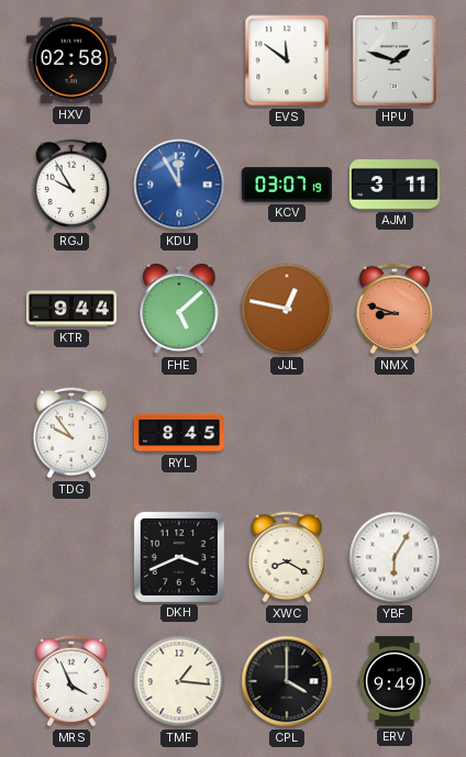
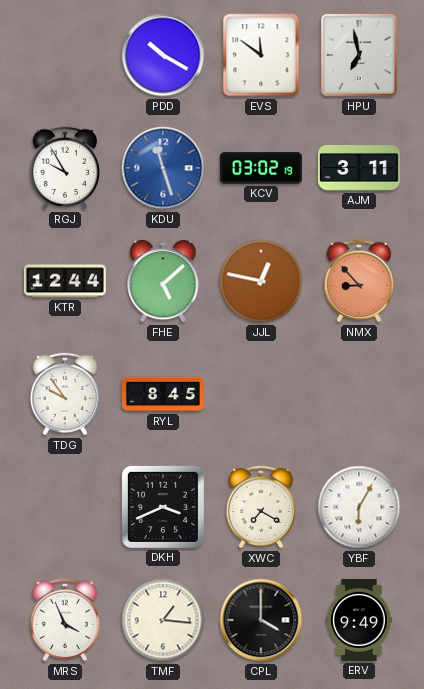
HXV: 02:58 -> none
PDD: none -> 10:20
HPU: 1:48 -> 6:58
KDU: 11:55 -> 11:27
KCV: 03:07 -> 03:02
KTR: 9:44 -> 12:44
NMX: 8:48 -> 8:53
XWC: 8:20 -> 7:20
